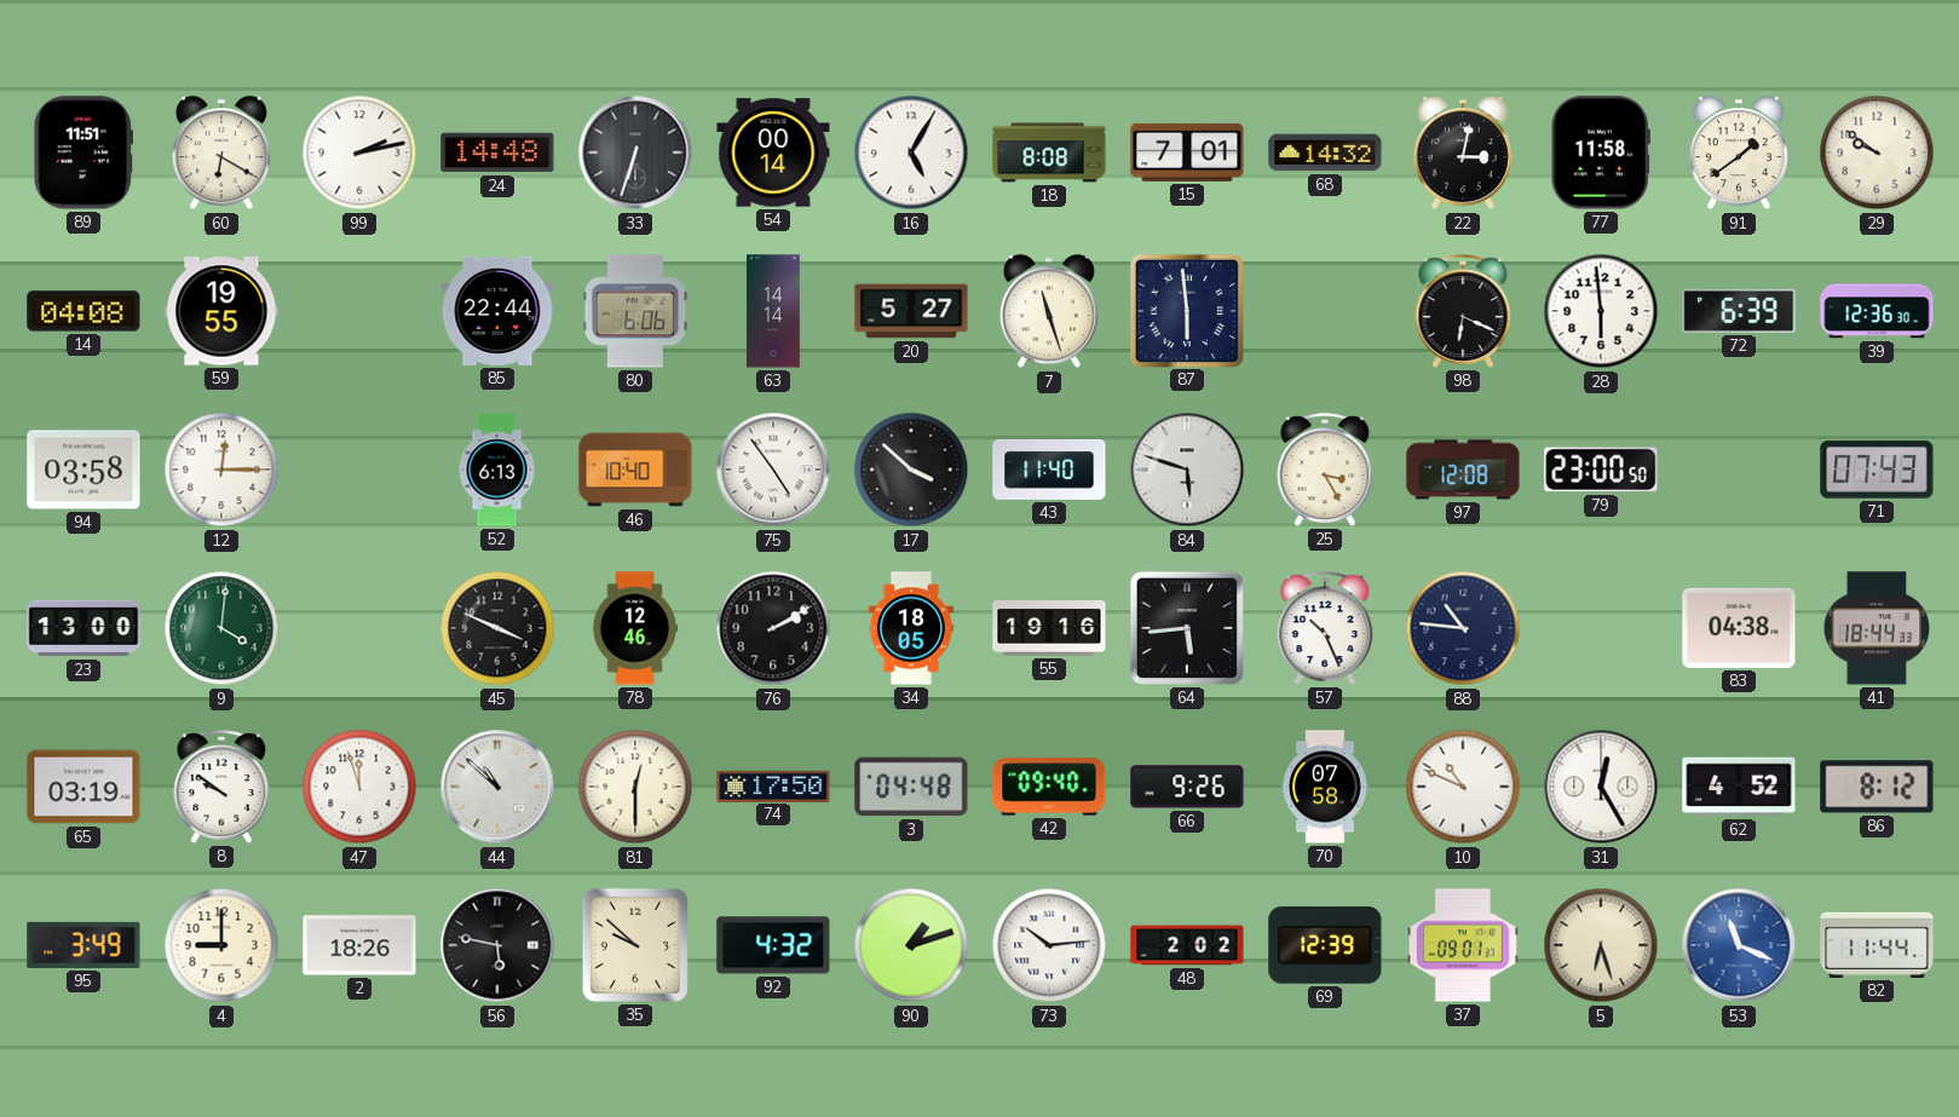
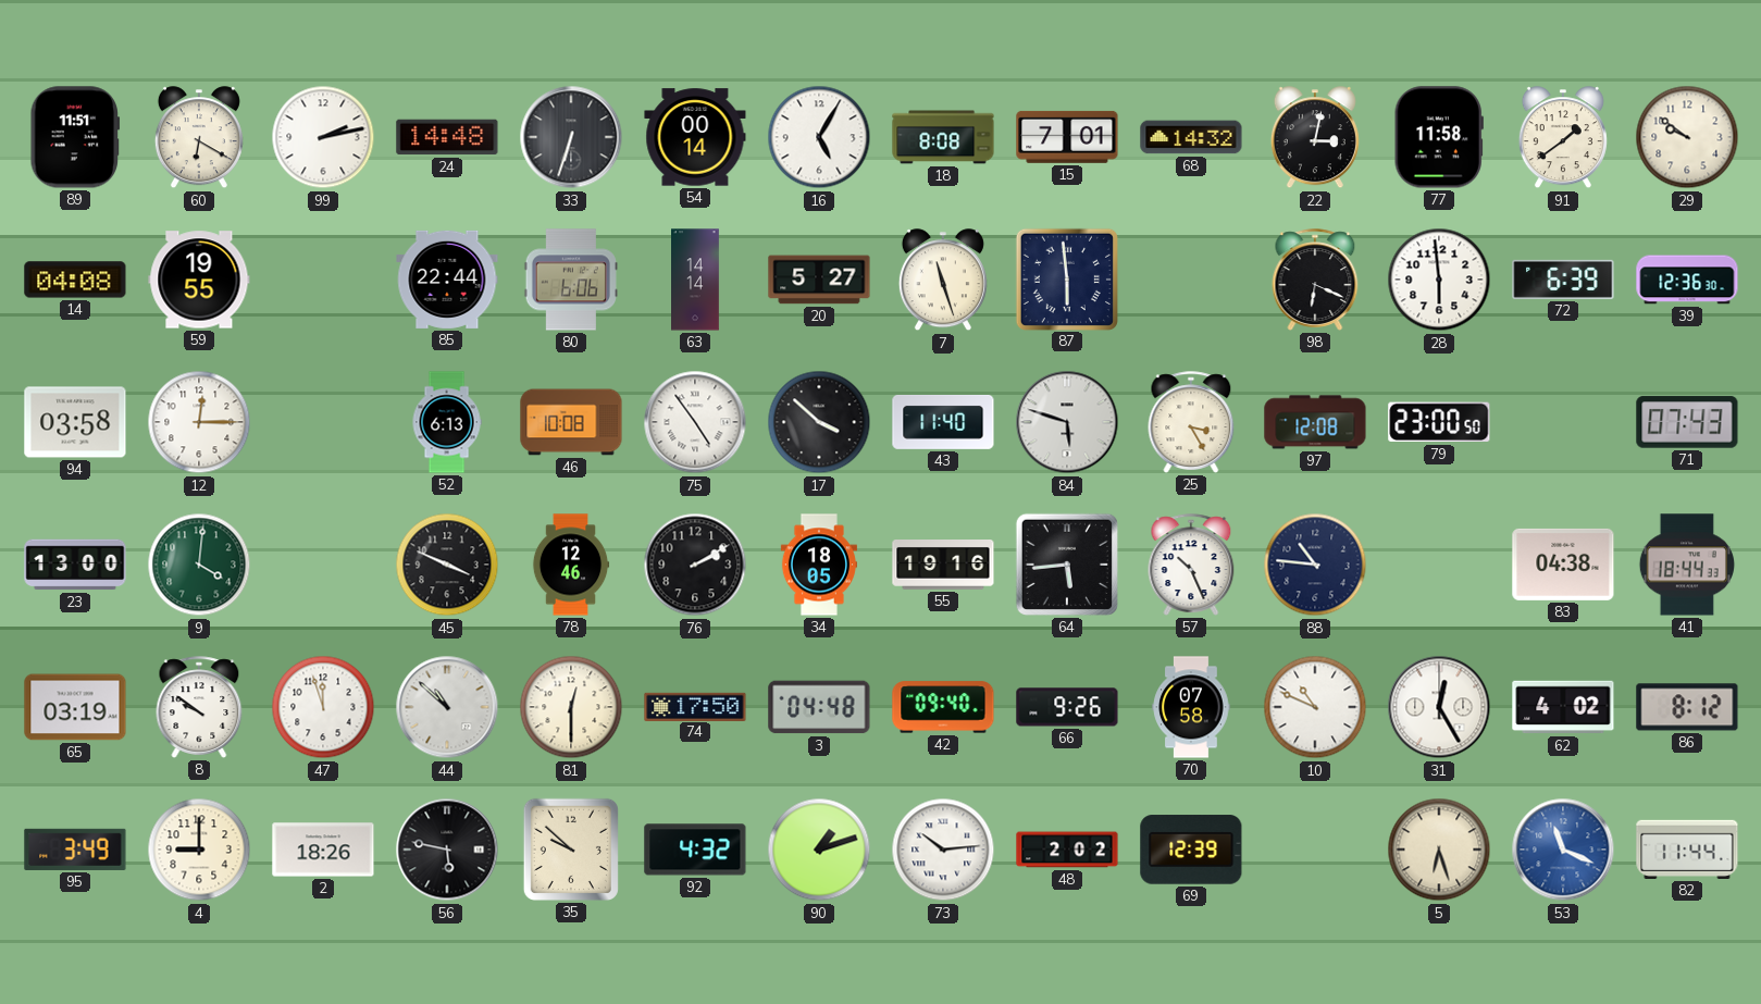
46: 10:40 -> 10:08
62: 4:52 -> 4:02
37: 09:01 -> none
